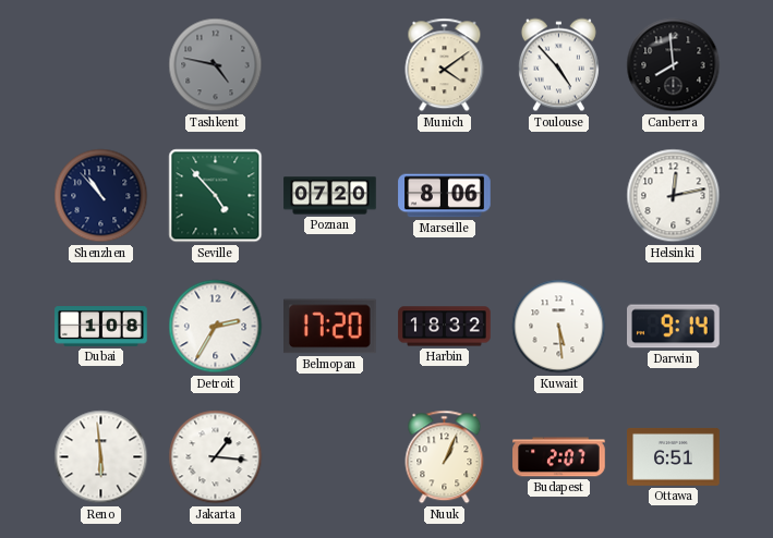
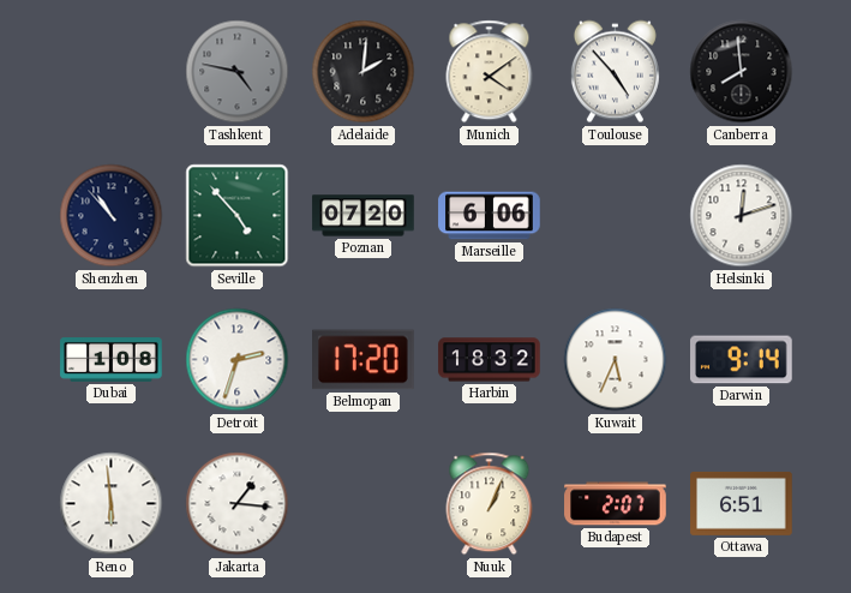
Adelaide: none -> 2:01
Marseille: 8:06 -> 6:06
Helsinki: 12:13 -> 12:12
Detroit: 2:35 -> 2:33
Kuwait: 5:29 -> 5:34
